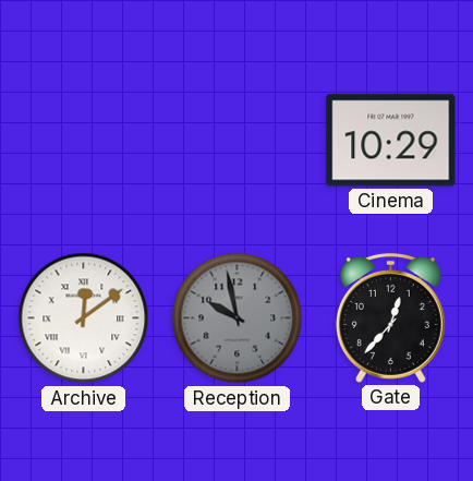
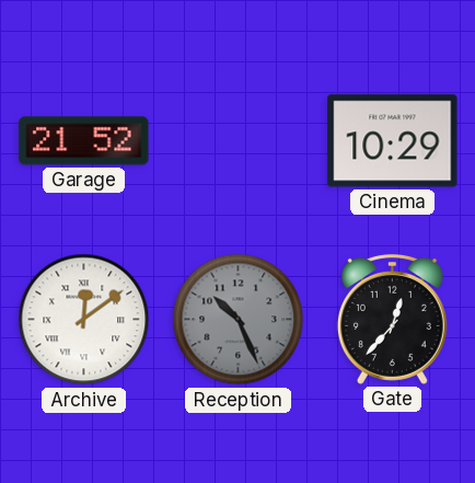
Garage: none -> 21:52
Reception: 9:58 -> 10:26
